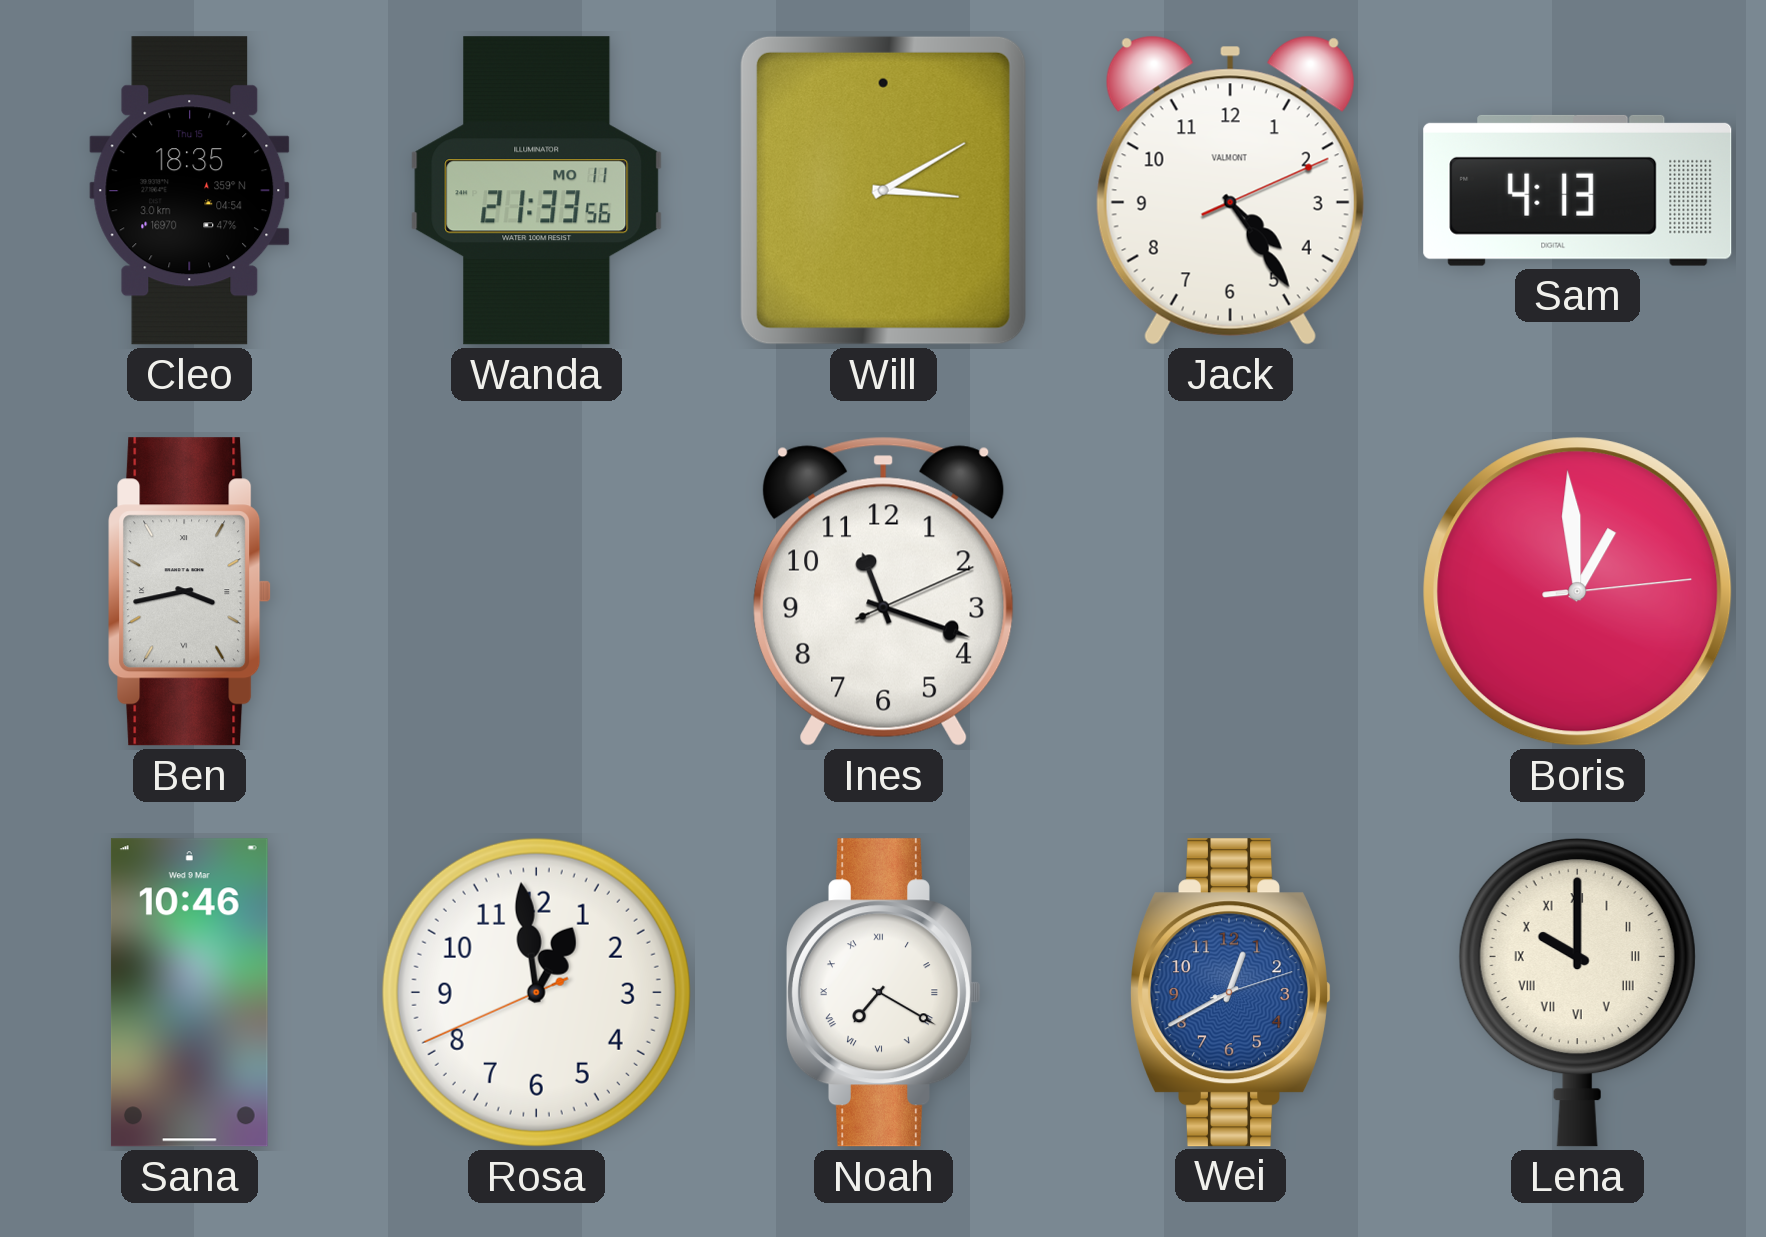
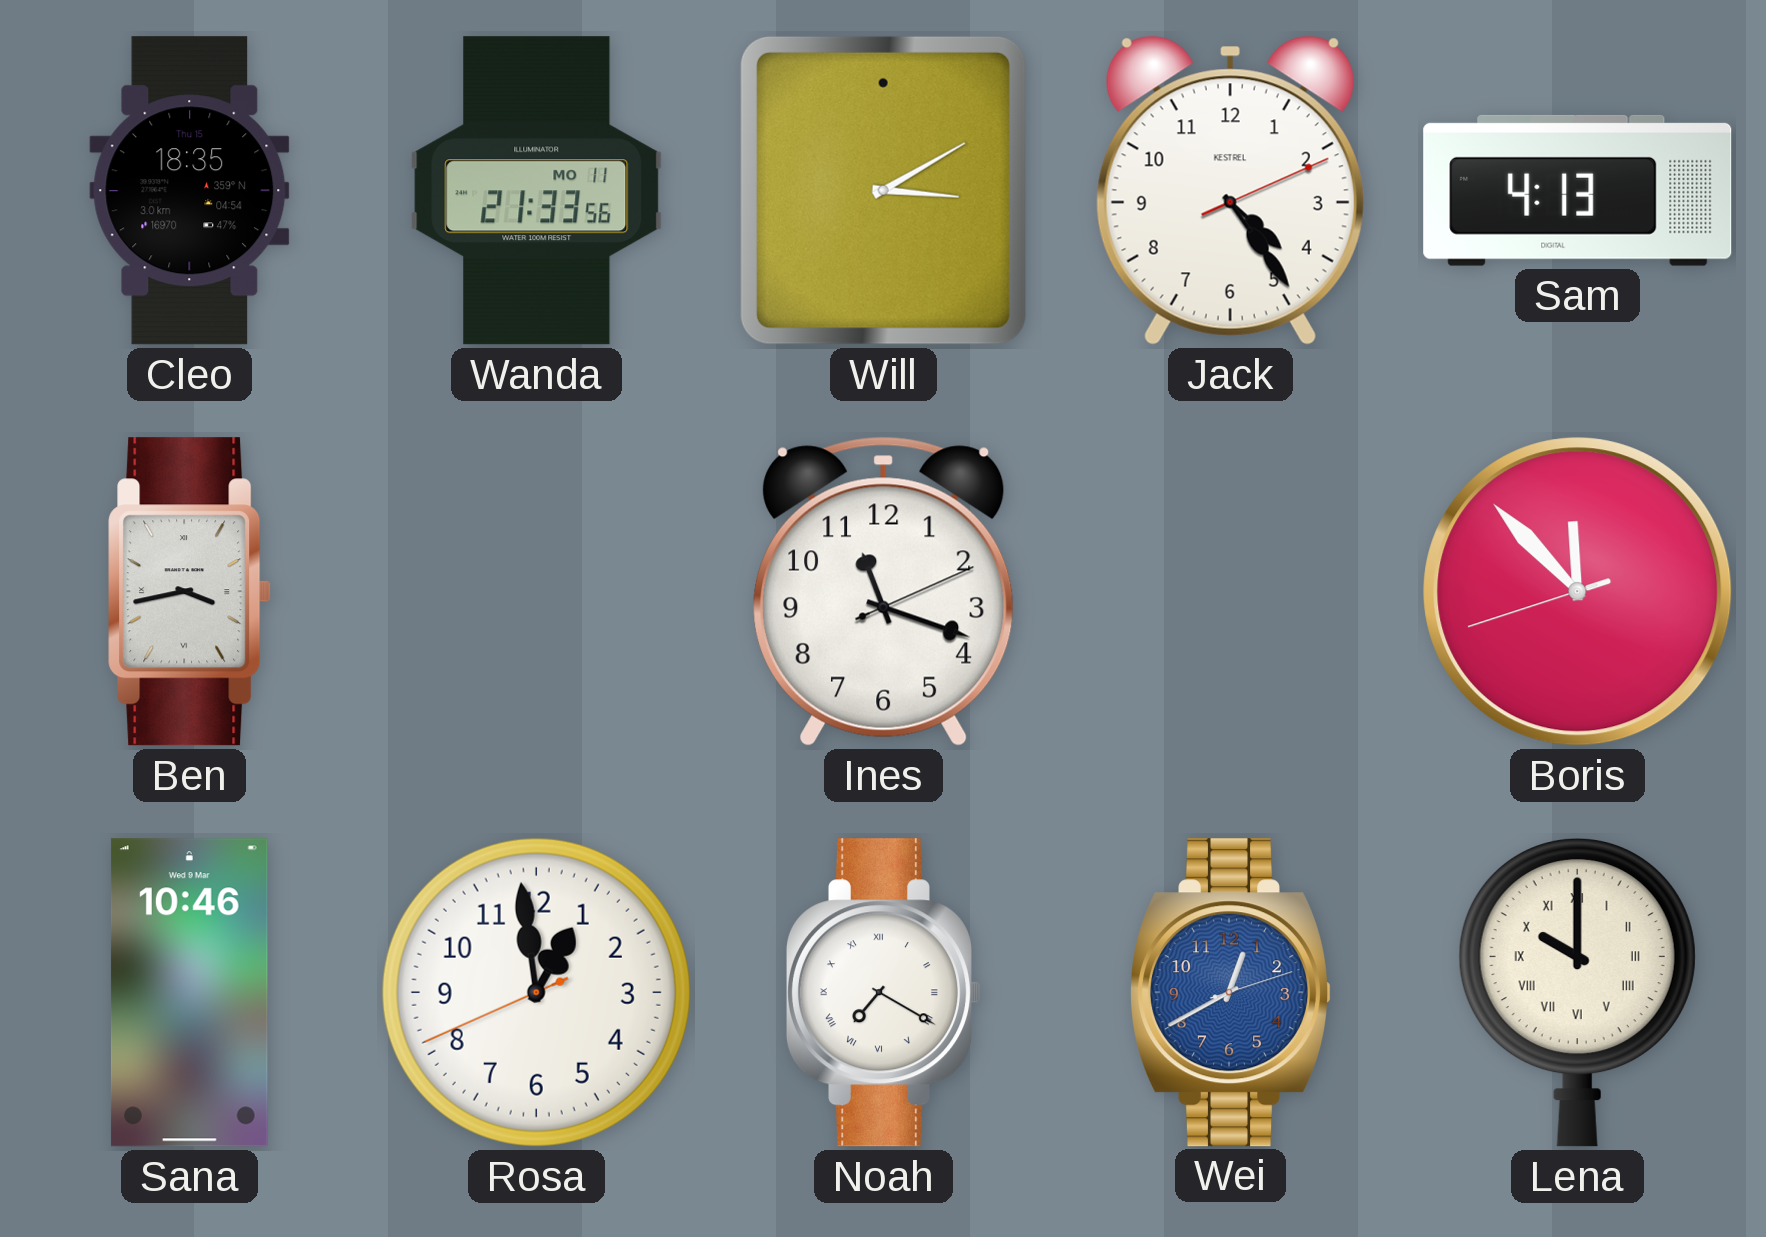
Jack brand: VALMONT -> KESTREL
Boris: 12:59 -> 11:52
